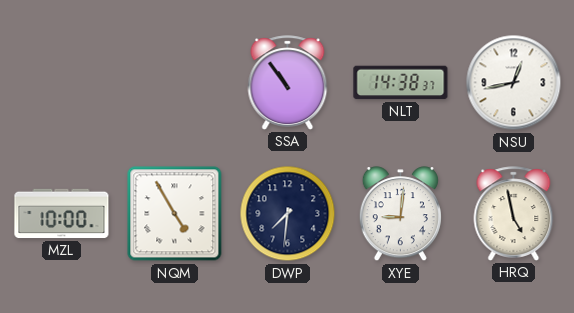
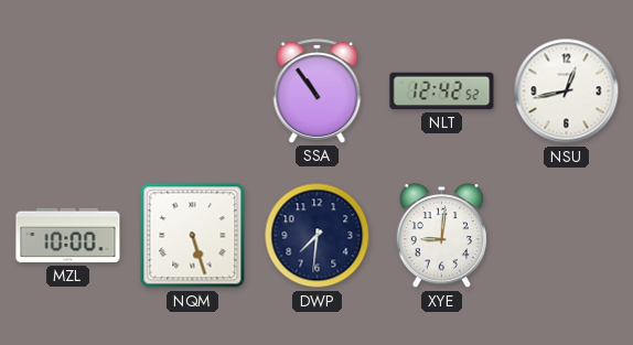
NLT: 14:38 -> 12:42
NQM: 4:55 -> 5:27
HRQ: 4:58 -> none
